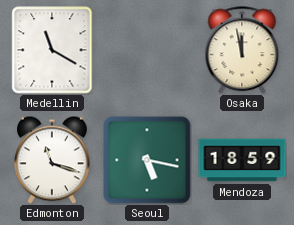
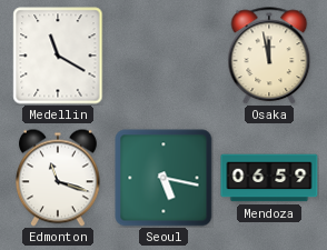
Mendoza: 18:59 -> 06:59
